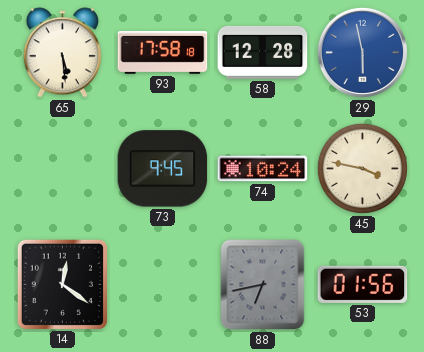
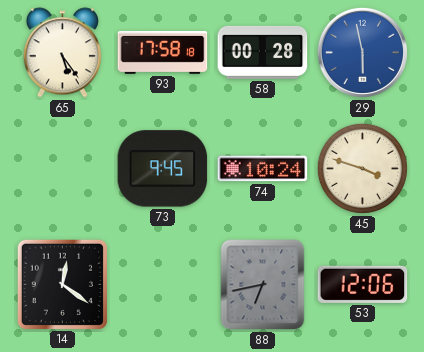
65: 5:29 -> 5:24
58: 12:28 -> 00:28
45: 3:47 -> 3:48
53: 01:56 -> 12:06
